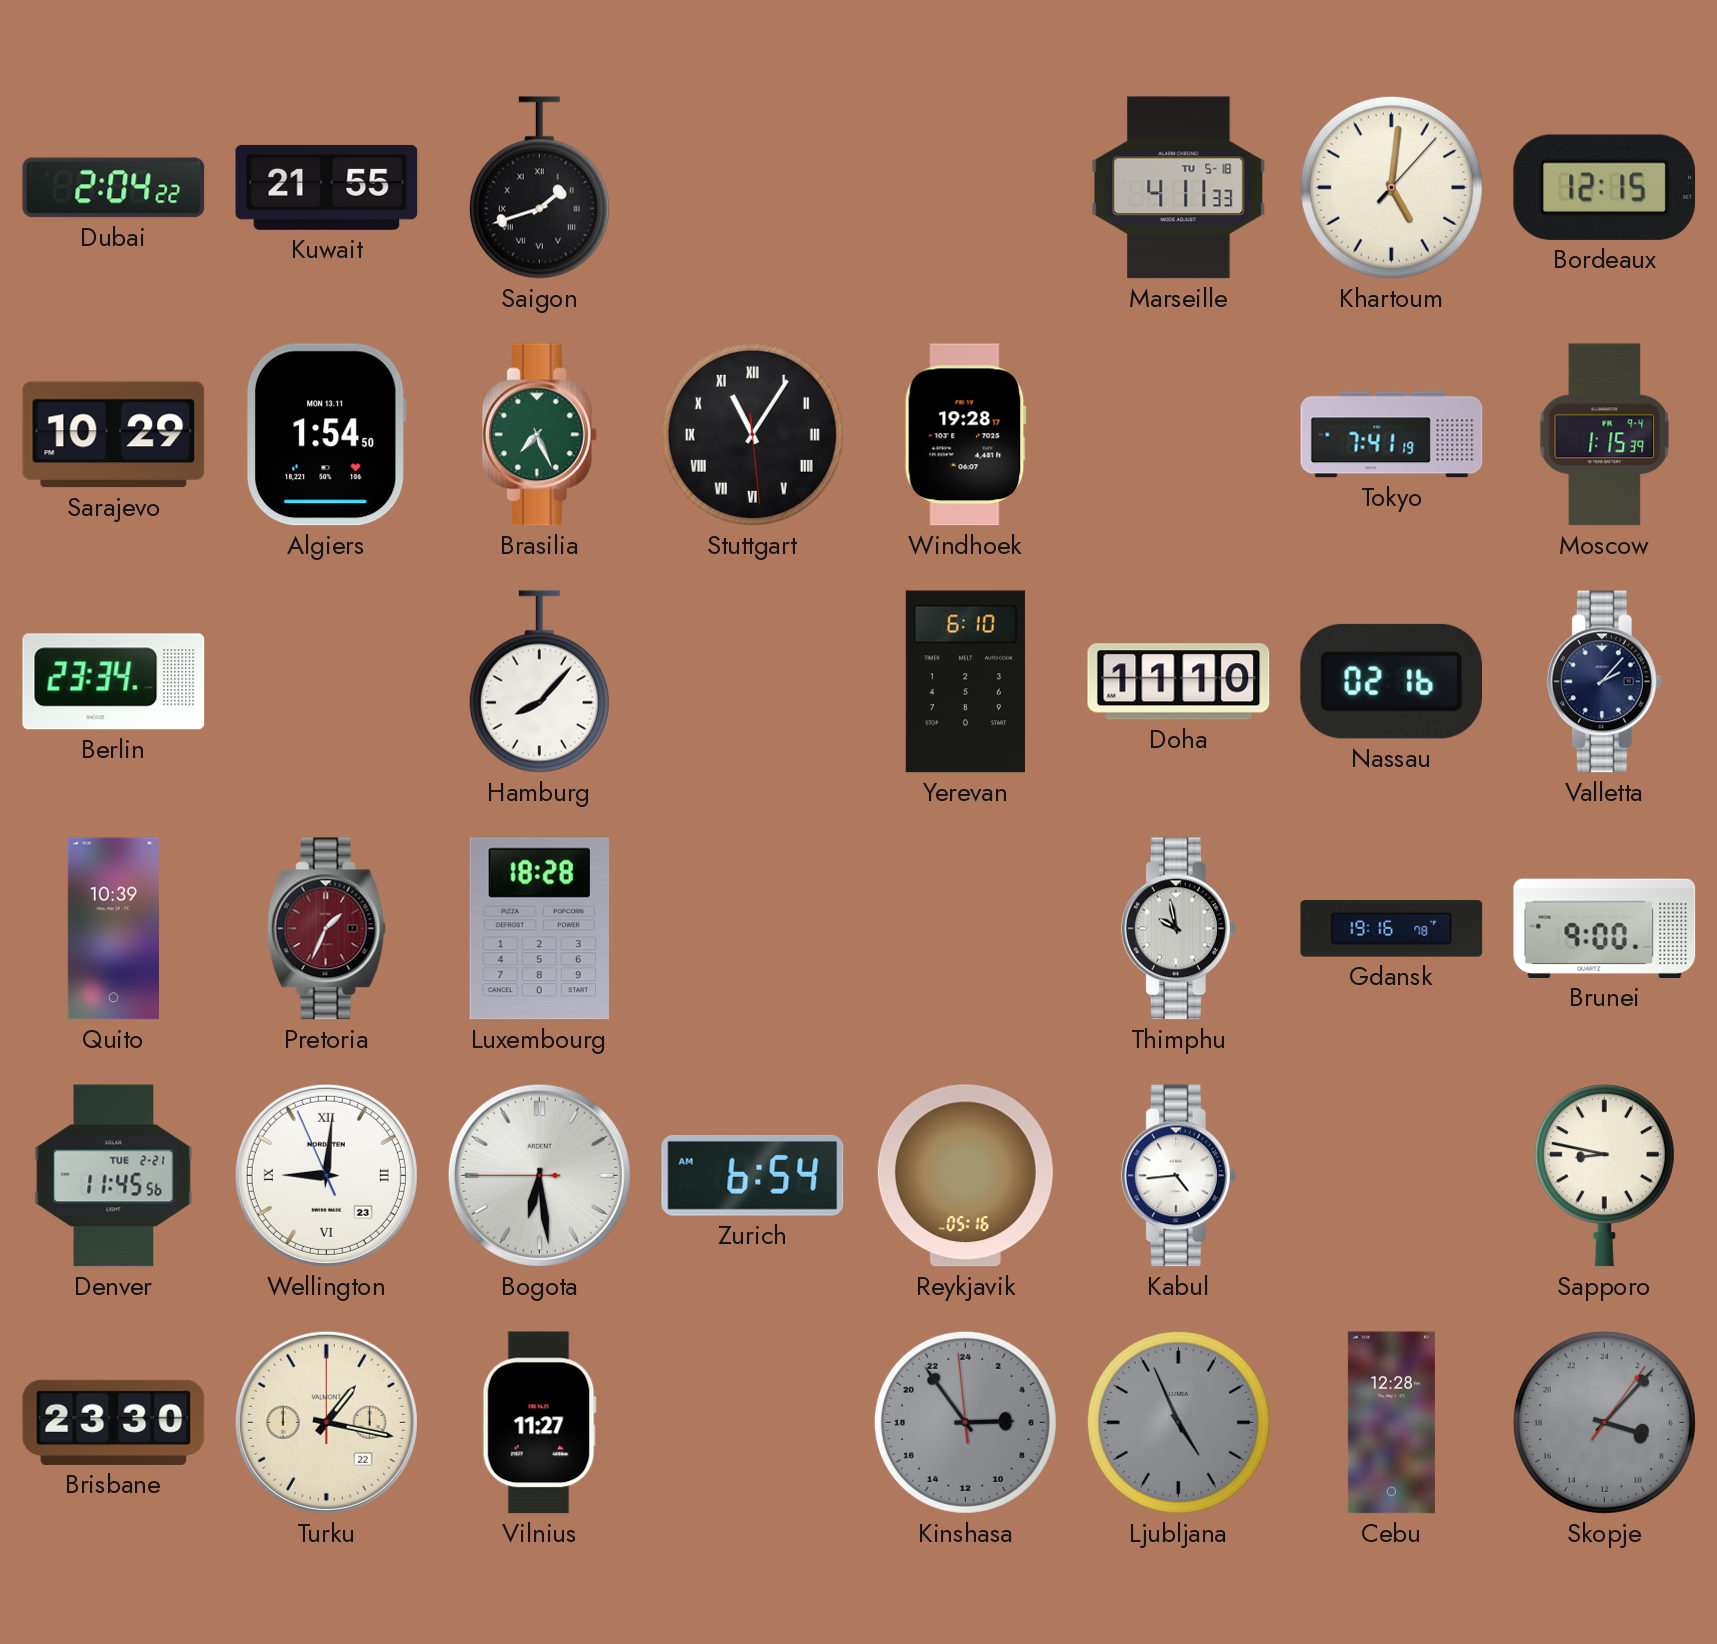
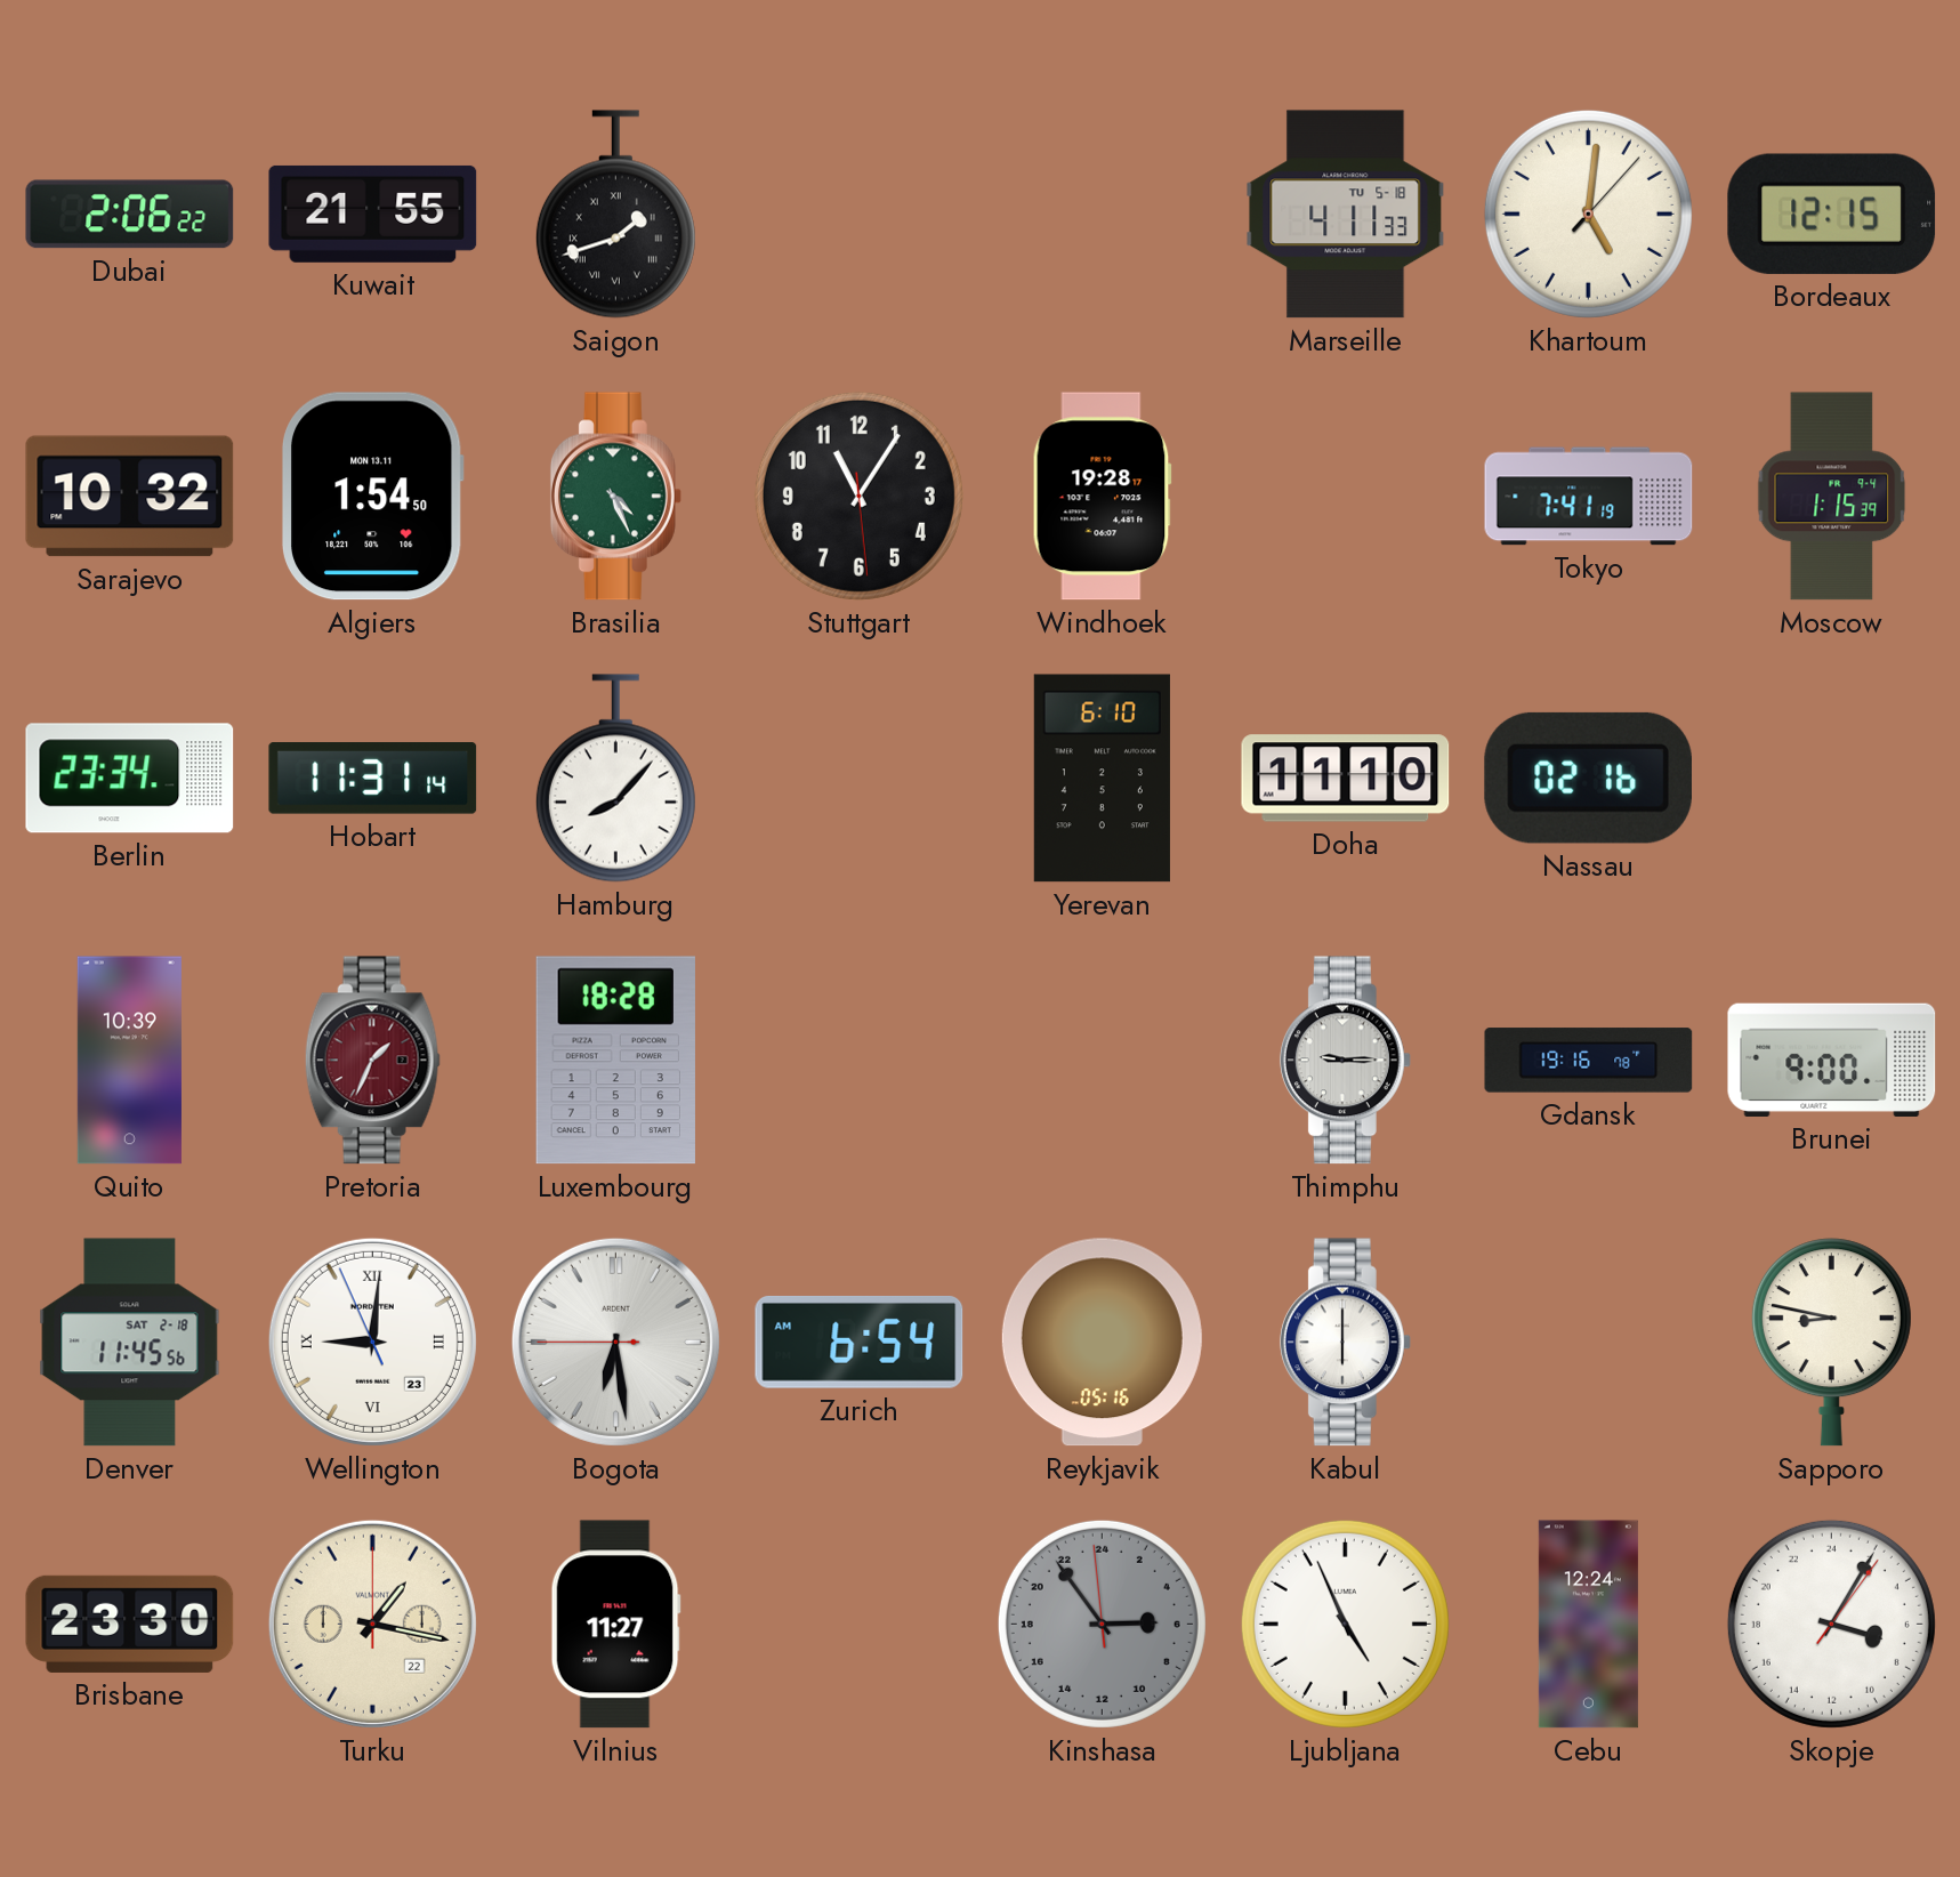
Dubai: 2:04 -> 2:06
Sarajevo: 10:29 -> 10:32
Brasilia: 7:26 -> 4:26
Stuttgart numerals: Roman -> Arabic
Hobart: none -> 11:31
Valletta: 2:07 -> none
Thimphu: 9:58 -> 9:15
Denver date: TUE 2-21 -> SAT 2-18
Kabul: 4:44 -> 6:00
Ljubljana dial: grey -> white
Cebu: 12:28 -> 12:24
Skopje: 7:07 -> 7:05
Skopje dial: grey -> white
